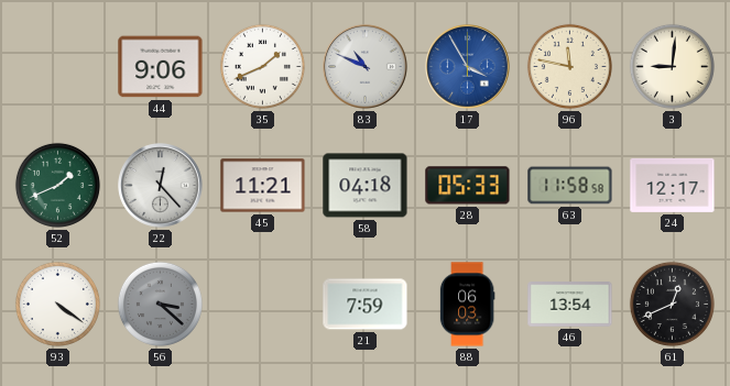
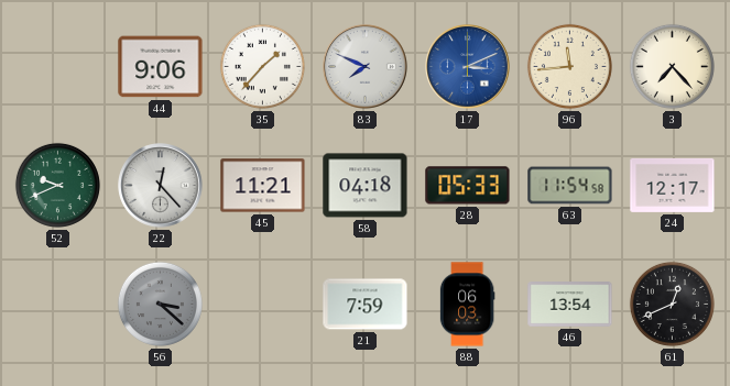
35: 1:41 -> 1:37
83: 10:49 -> 7:49
17: 3:55 -> 3:11
96: 11:47 -> 11:44
3: 9:01 -> 7:23
52: 1:41 -> 9:41
63: 11:58 -> 11:54
93: 4:21 -> none
